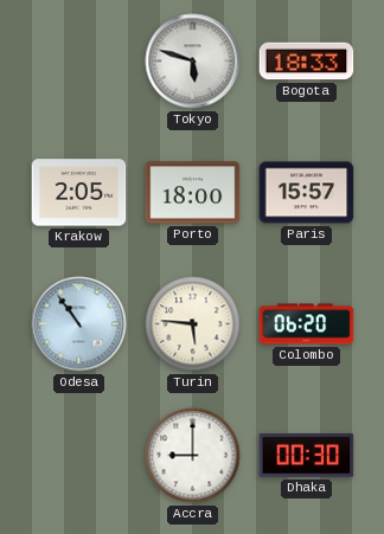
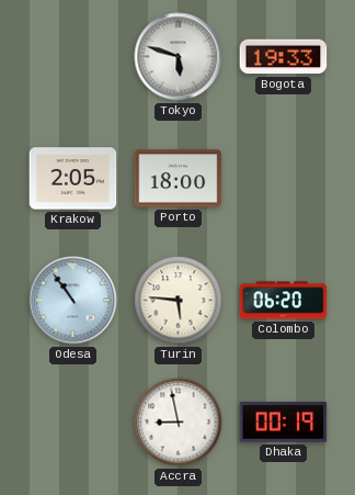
Bogota: 18:33 -> 19:33
Paris: 15:57 -> none
Accra: 9:00 -> 8:58
Dhaka: 00:30 -> 00:19
